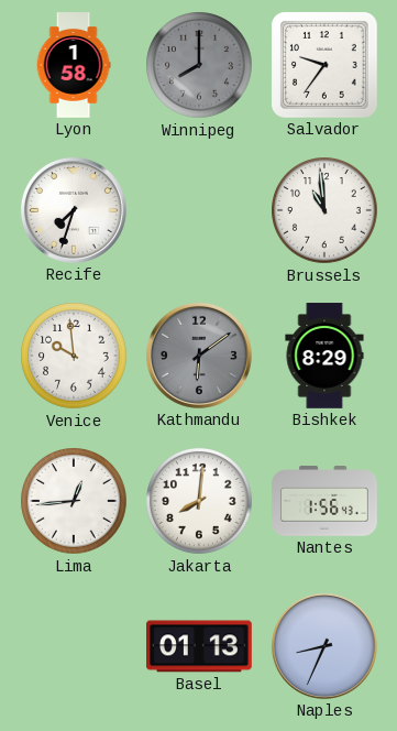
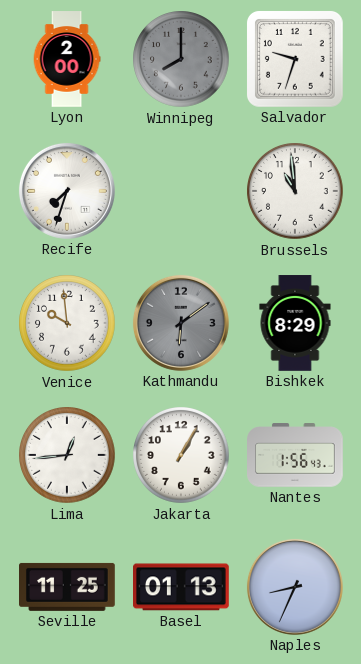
Lyon: 1:58 -> 2:00
Salvador: 9:36 -> 9:33
Jakarta: 8:01 -> 1:05
Seville: none -> 11:25
